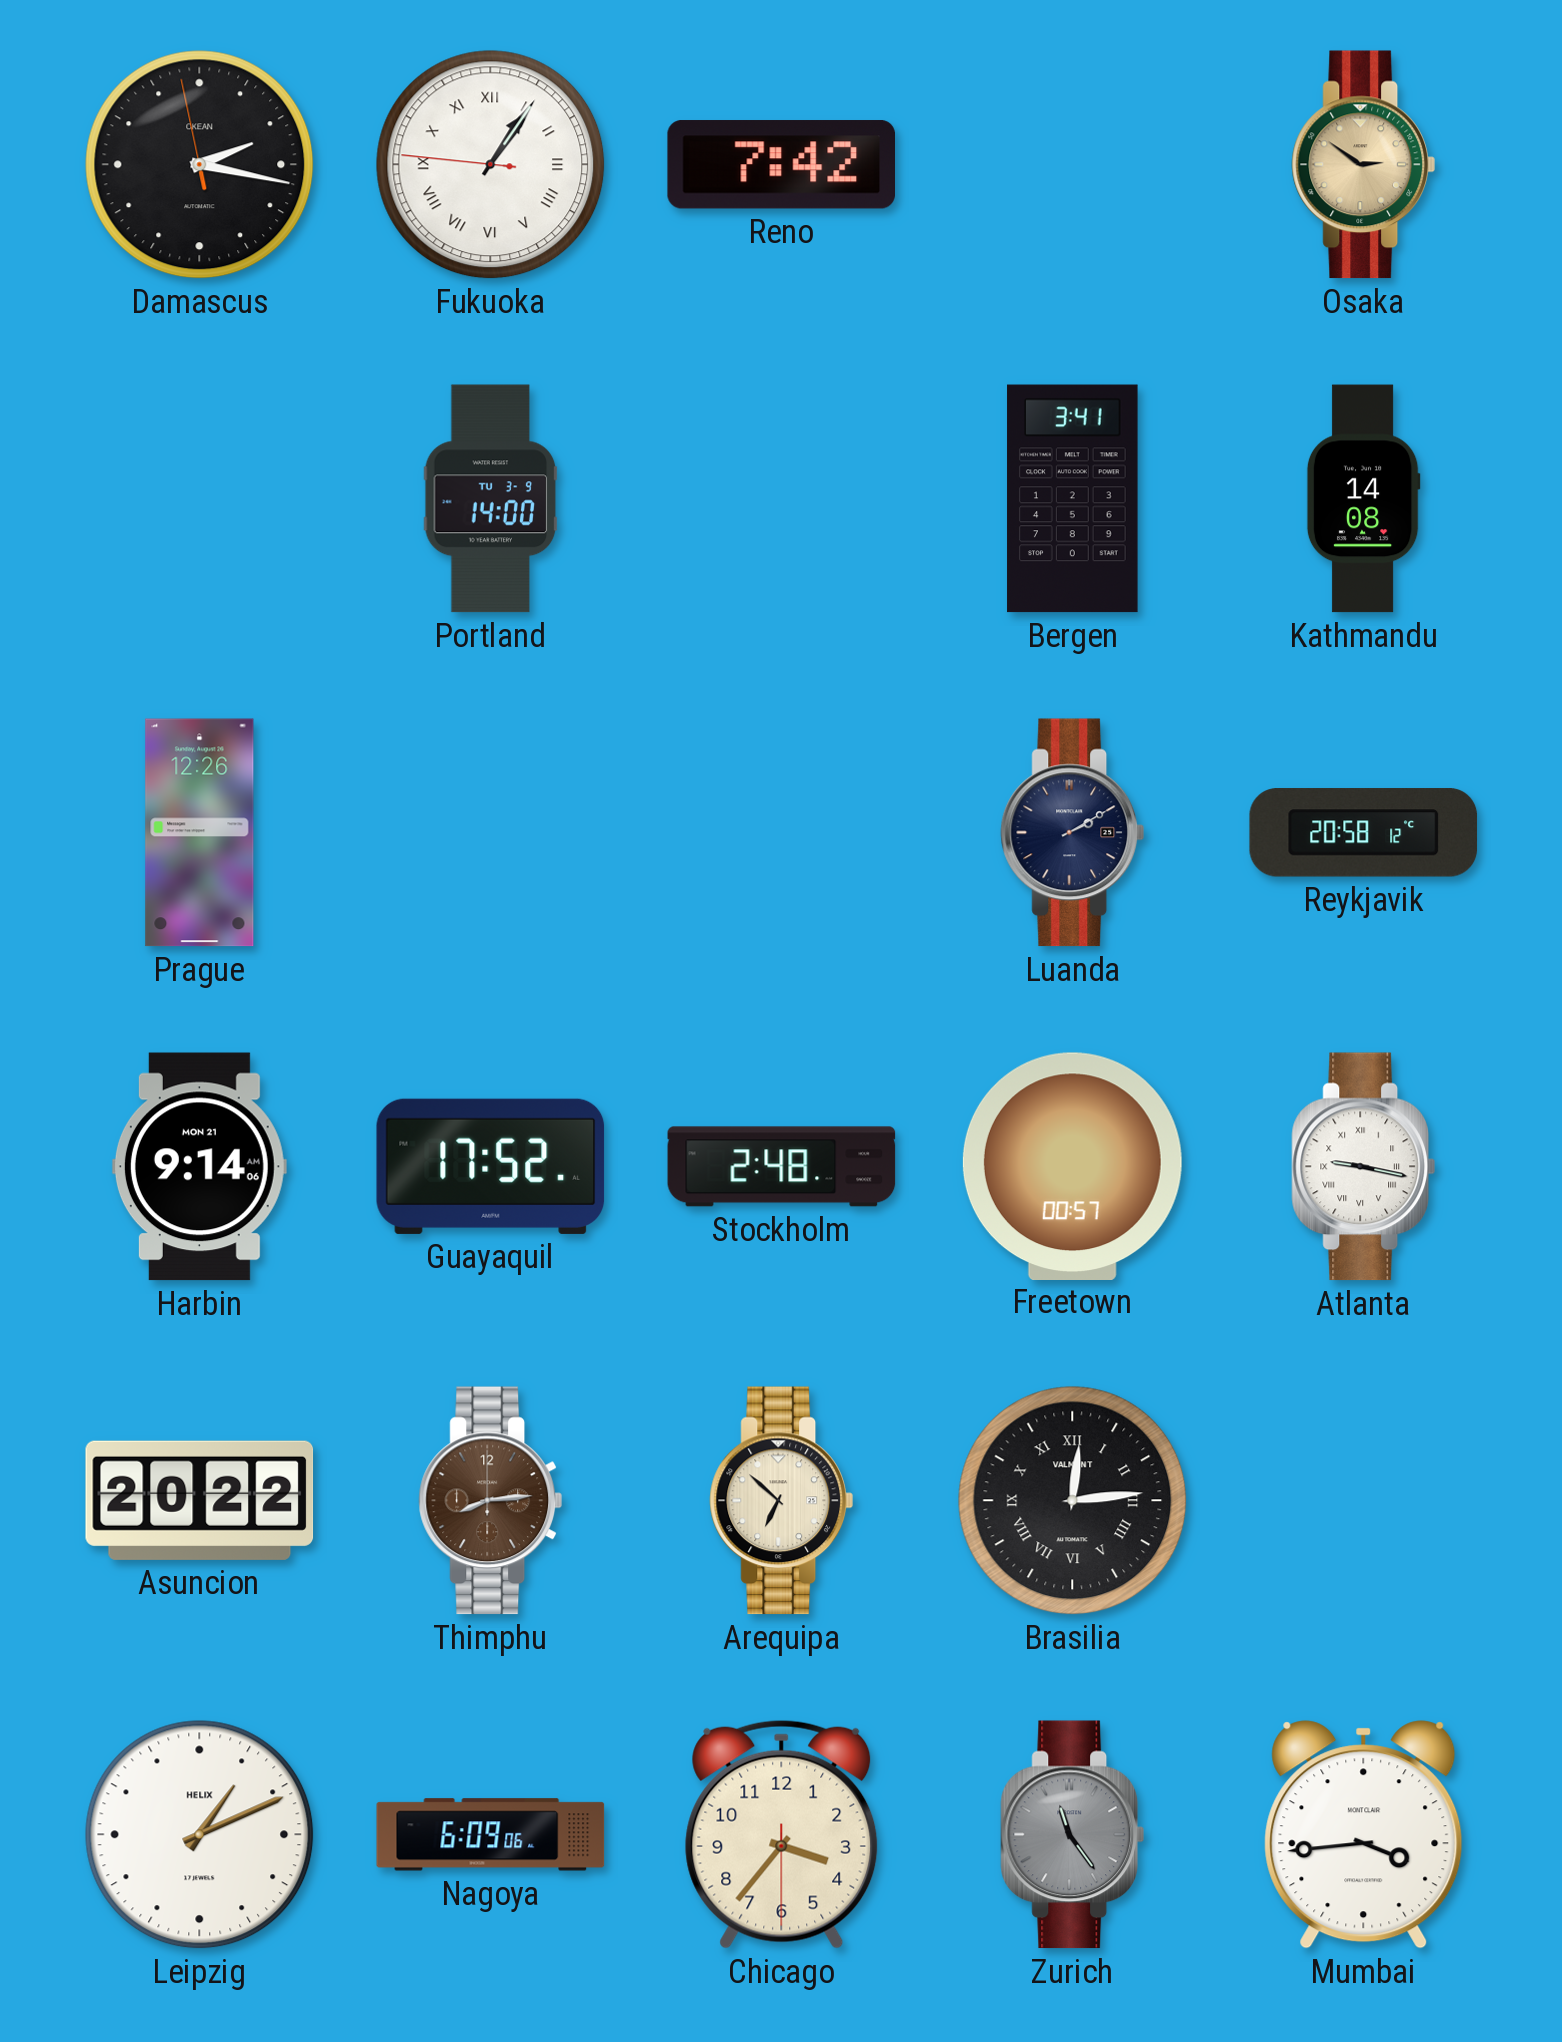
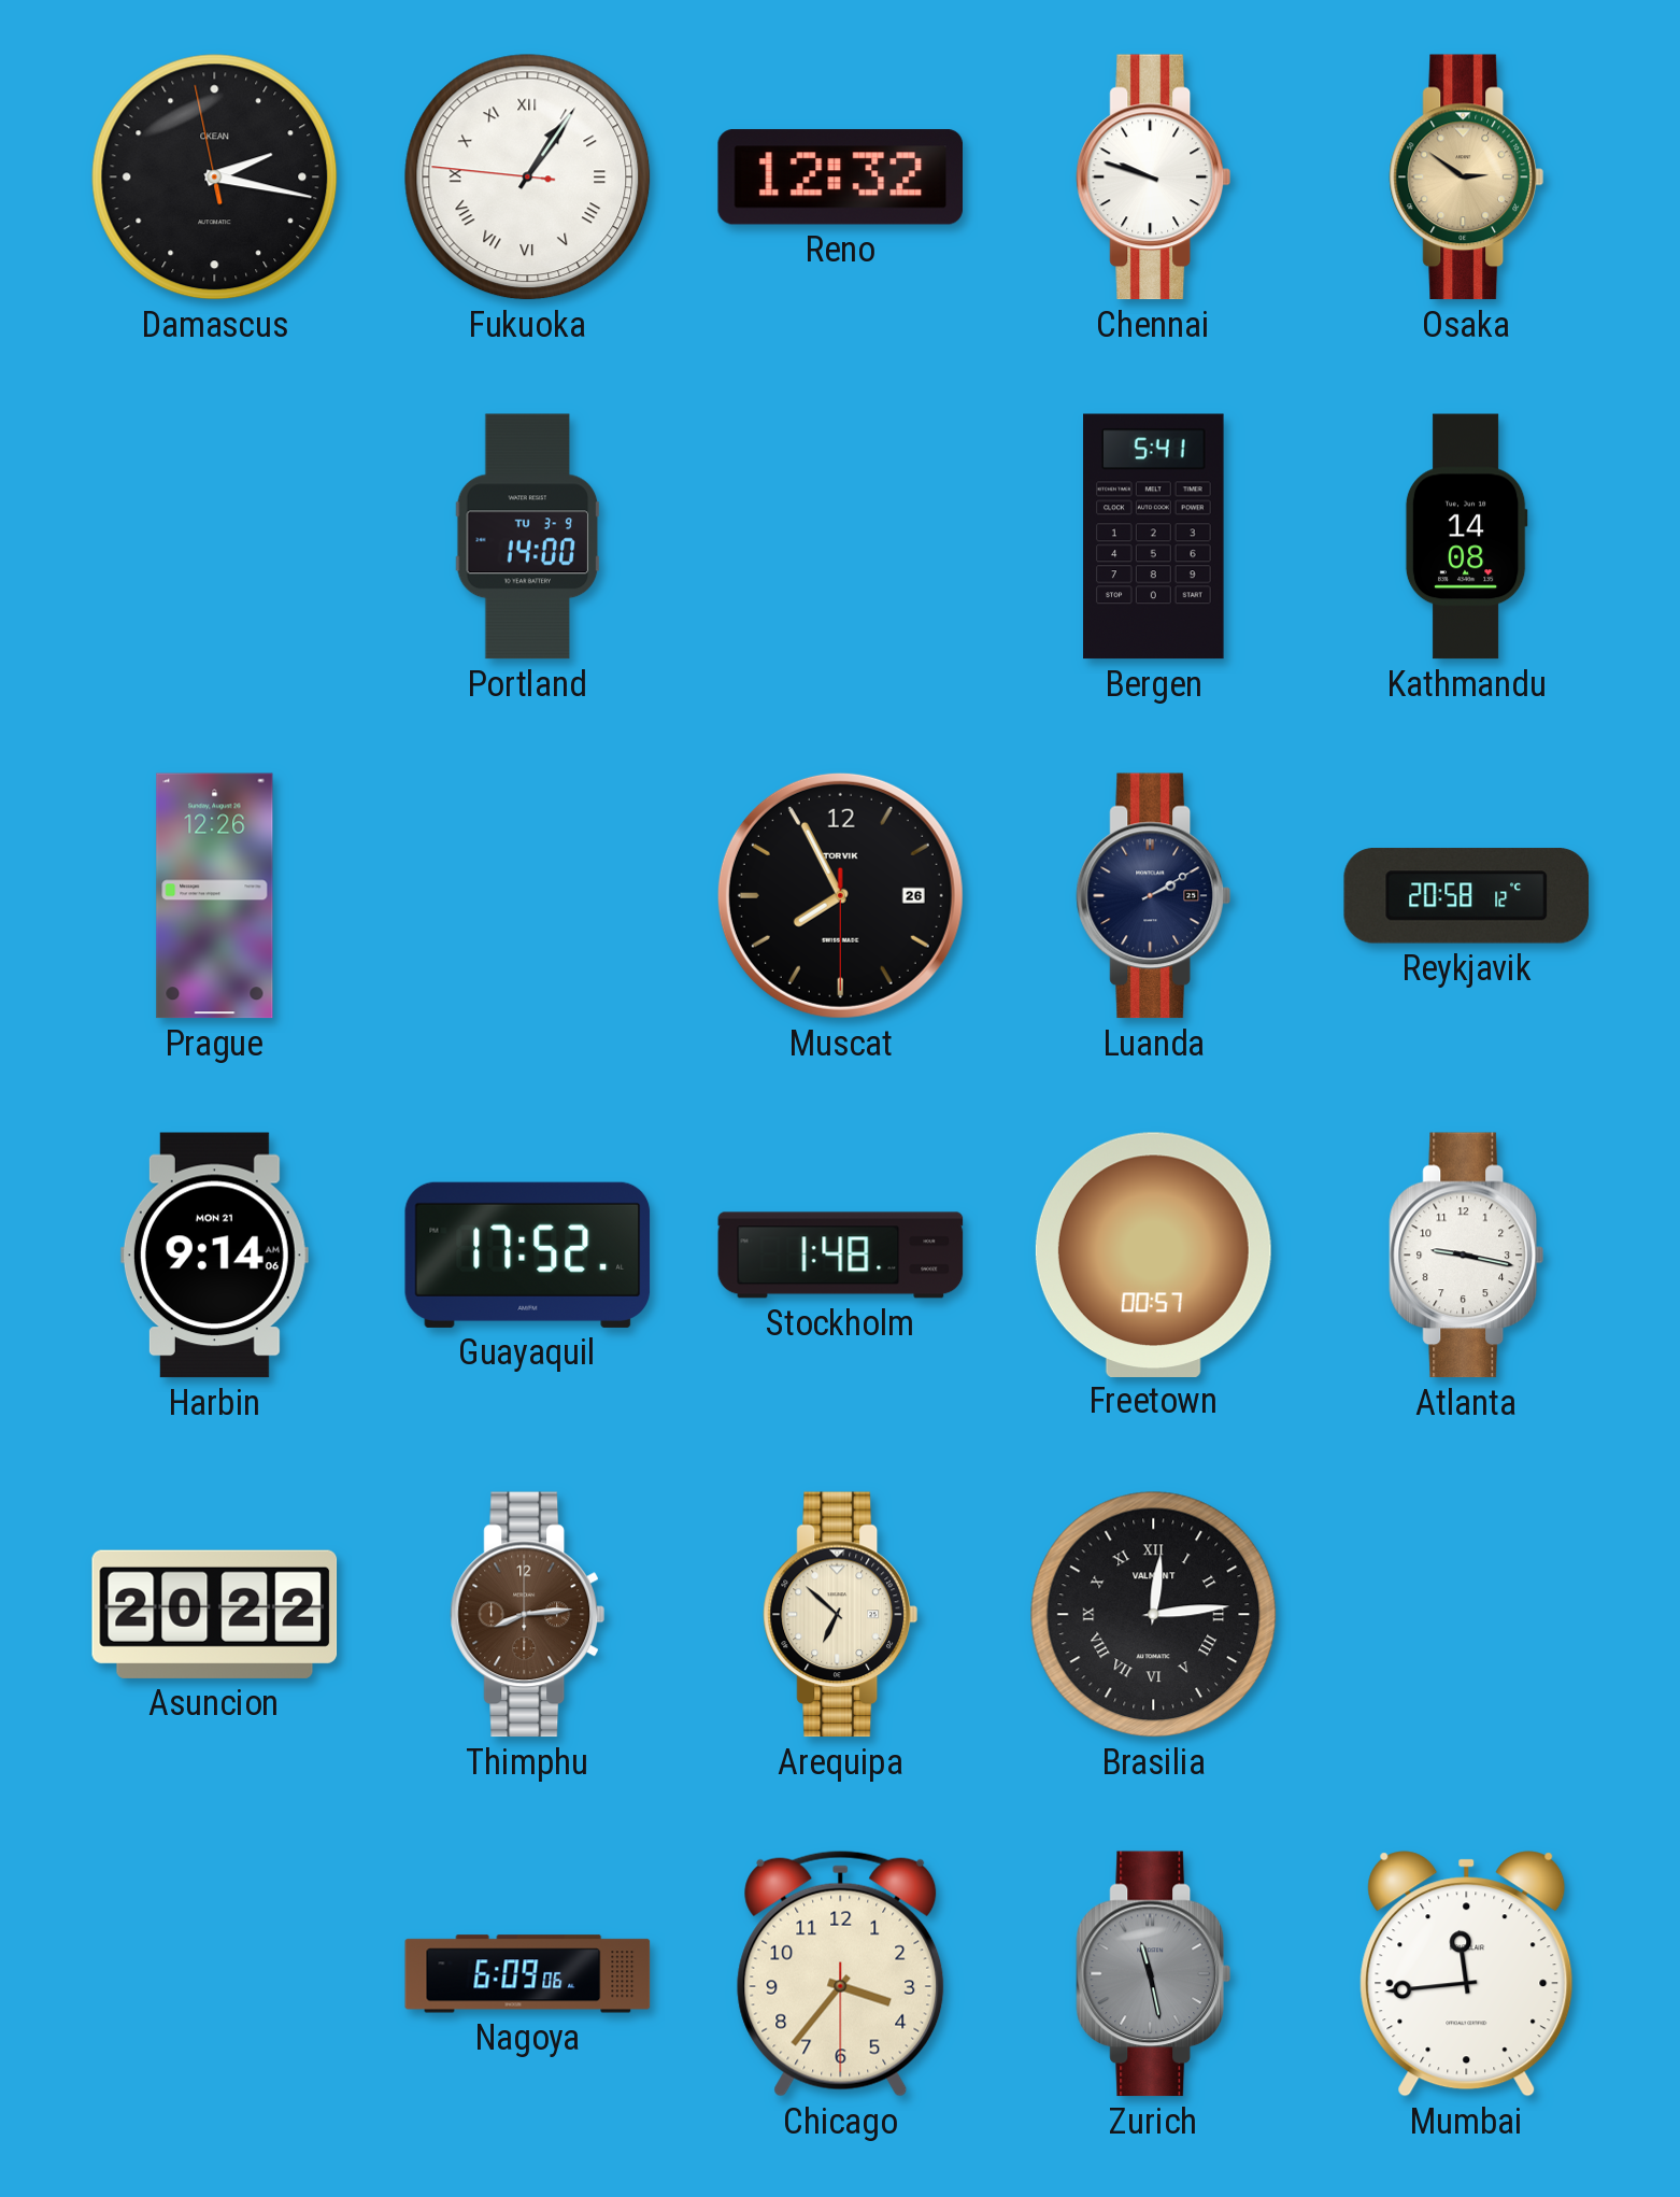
Reno: 7:42 -> 12:32
Chennai: none -> 9:48
Bergen: 3:41 -> 5:41
Muscat: none -> 7:55
Stockholm: 2:48 -> 1:48
Atlanta numerals: Roman -> Arabic
Leipzig: 1:11 -> none
Zurich: 11:24 -> 11:28
Mumbai: 3:44 -> 11:44
